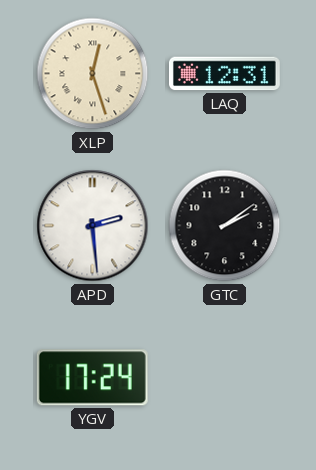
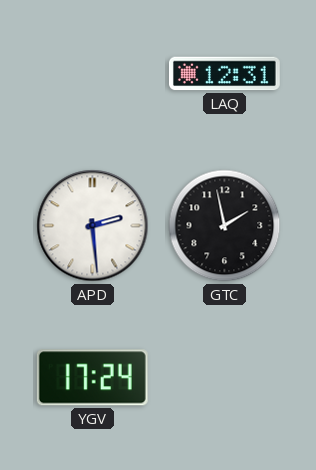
XLP: 12:27 -> none
GTC: 2:09 -> 1:58
